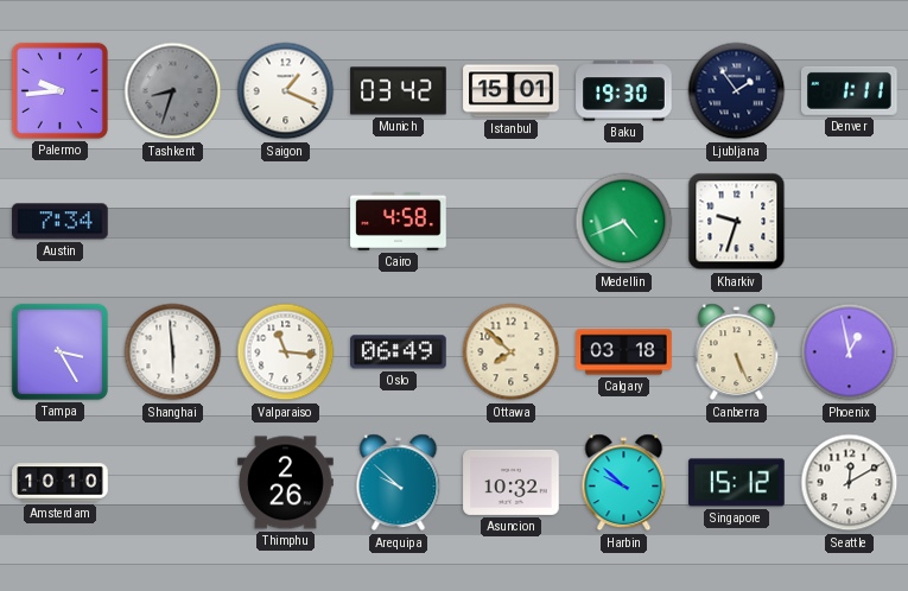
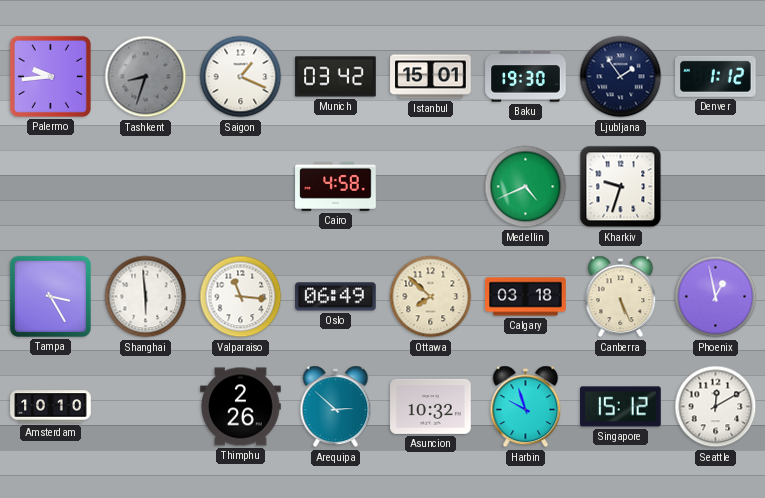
Denver: 1:11 -> 1:12
Austin: 7:34 -> none
Arequipa: 9:52 -> 2:52
Harbin: 9:52 -> 9:57
